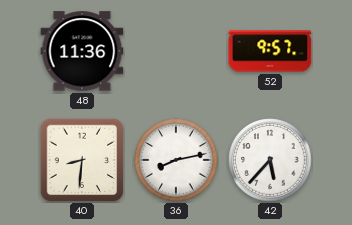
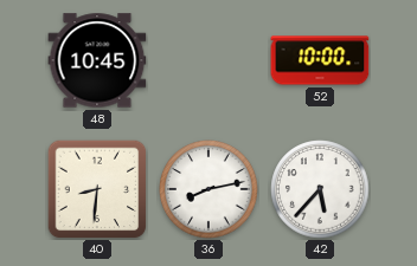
48: 11:36 -> 10:45
52: 9:57 -> 10:00
